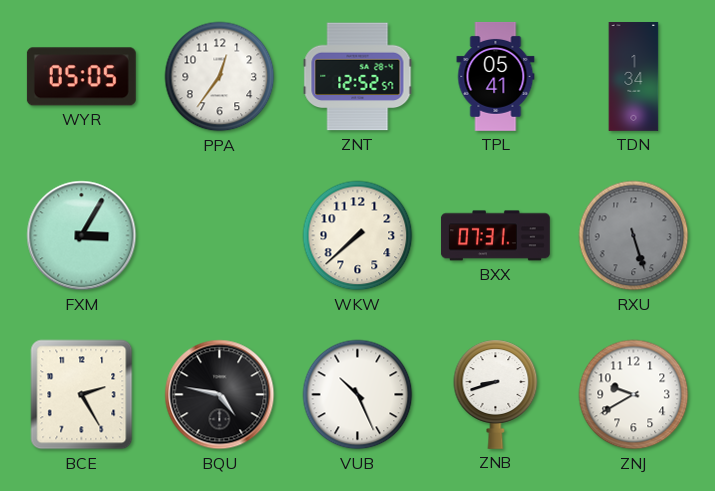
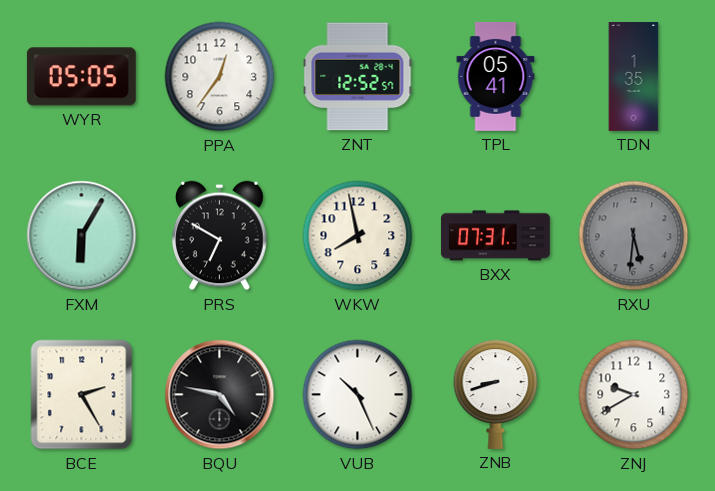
TDN: 1:34 -> 1:35
FXM: 3:05 -> 6:05
PRS: none -> 6:50
WKW: 7:38 -> 7:58
RXU: 5:27 -> 5:31
